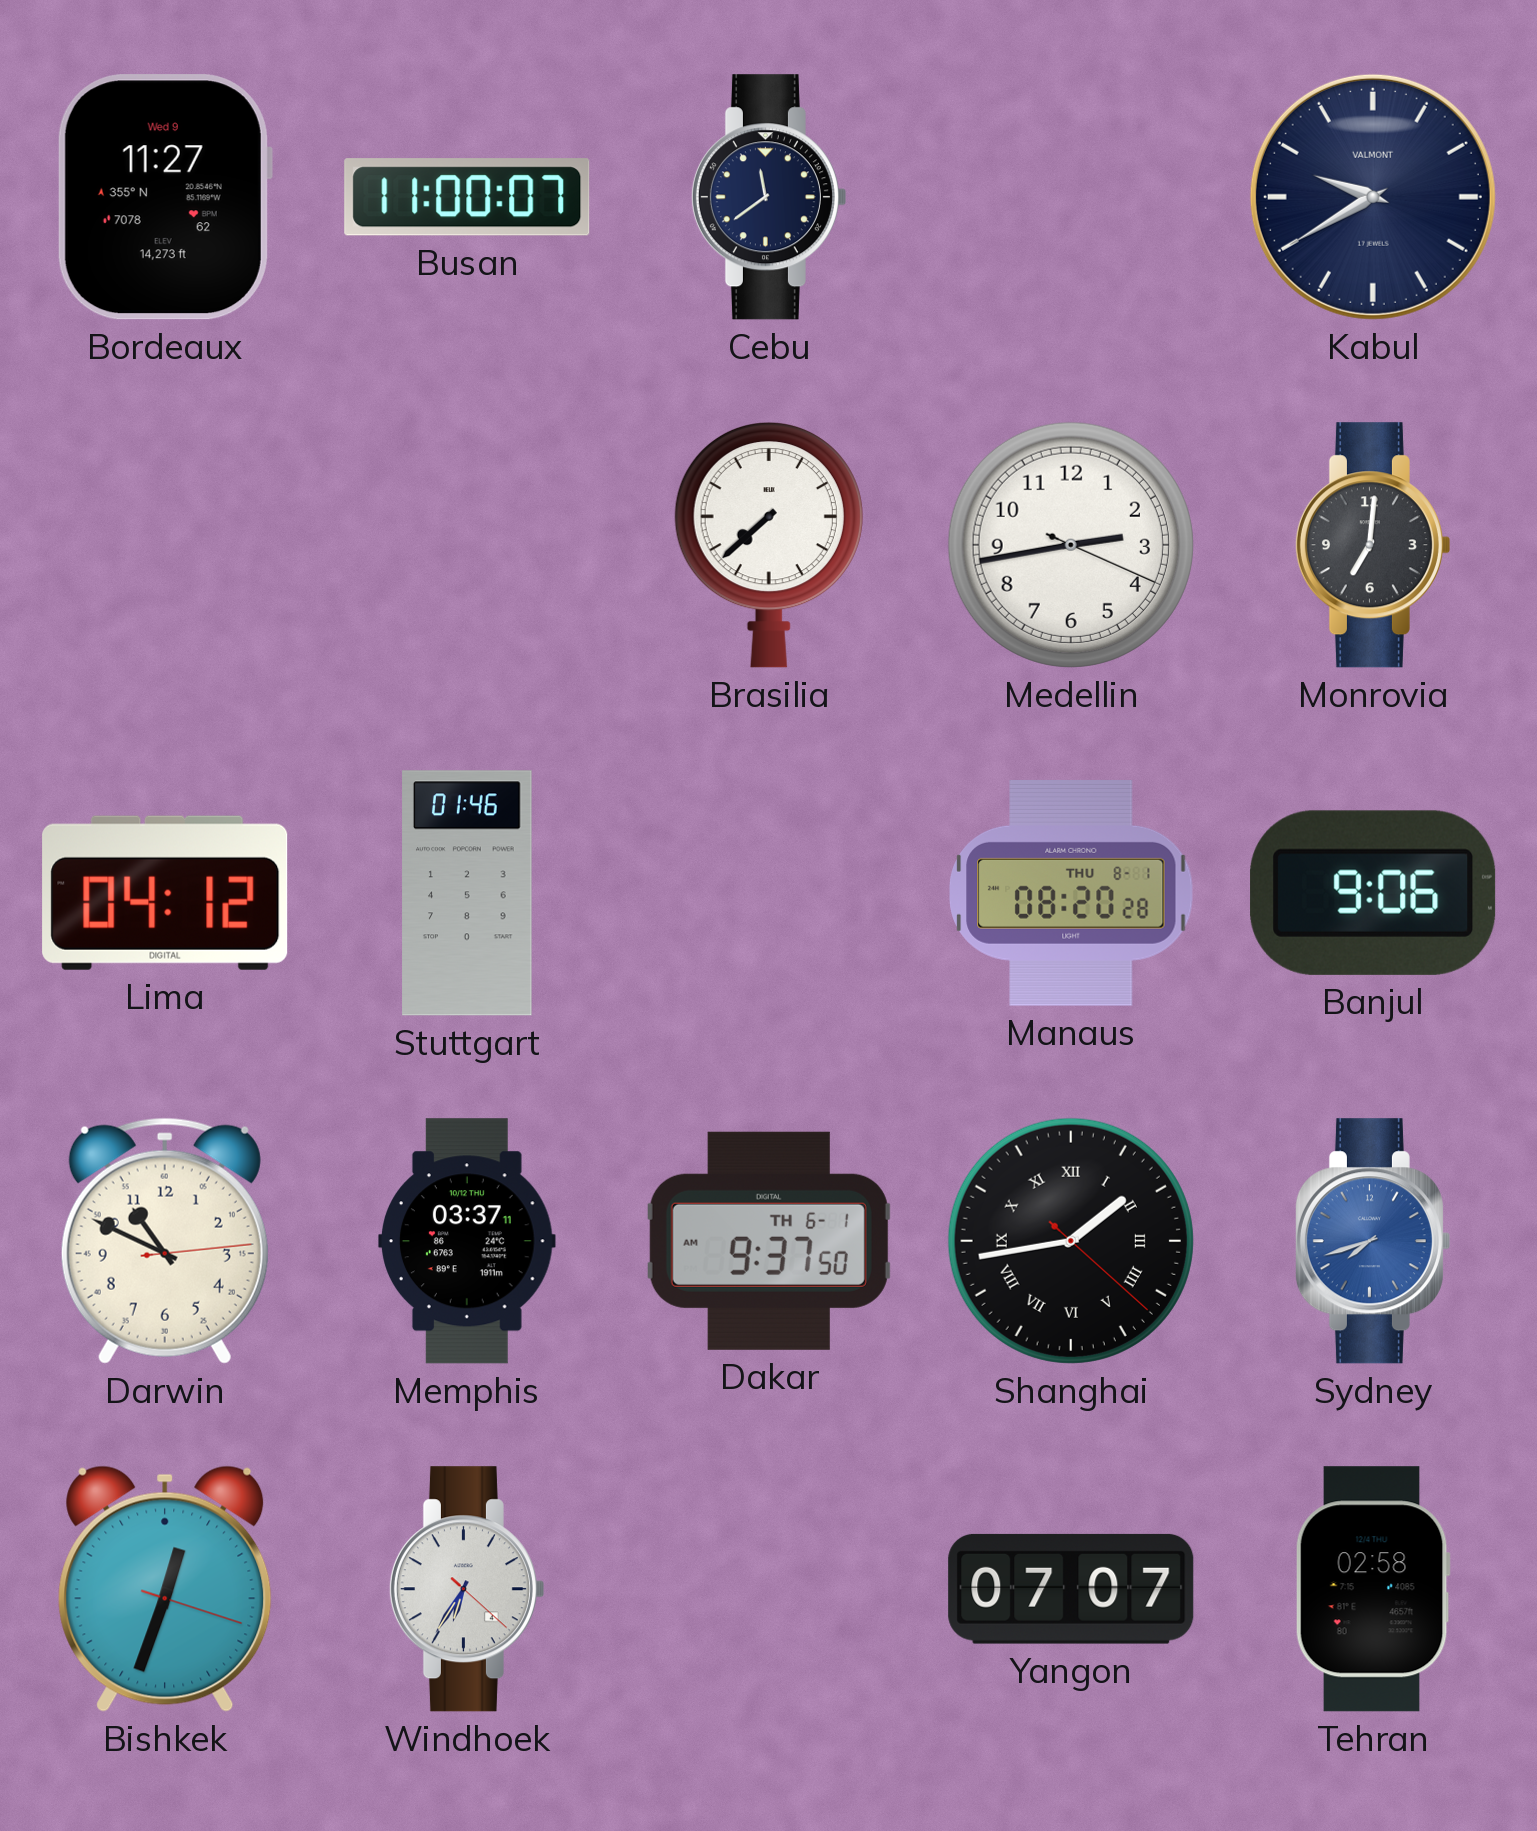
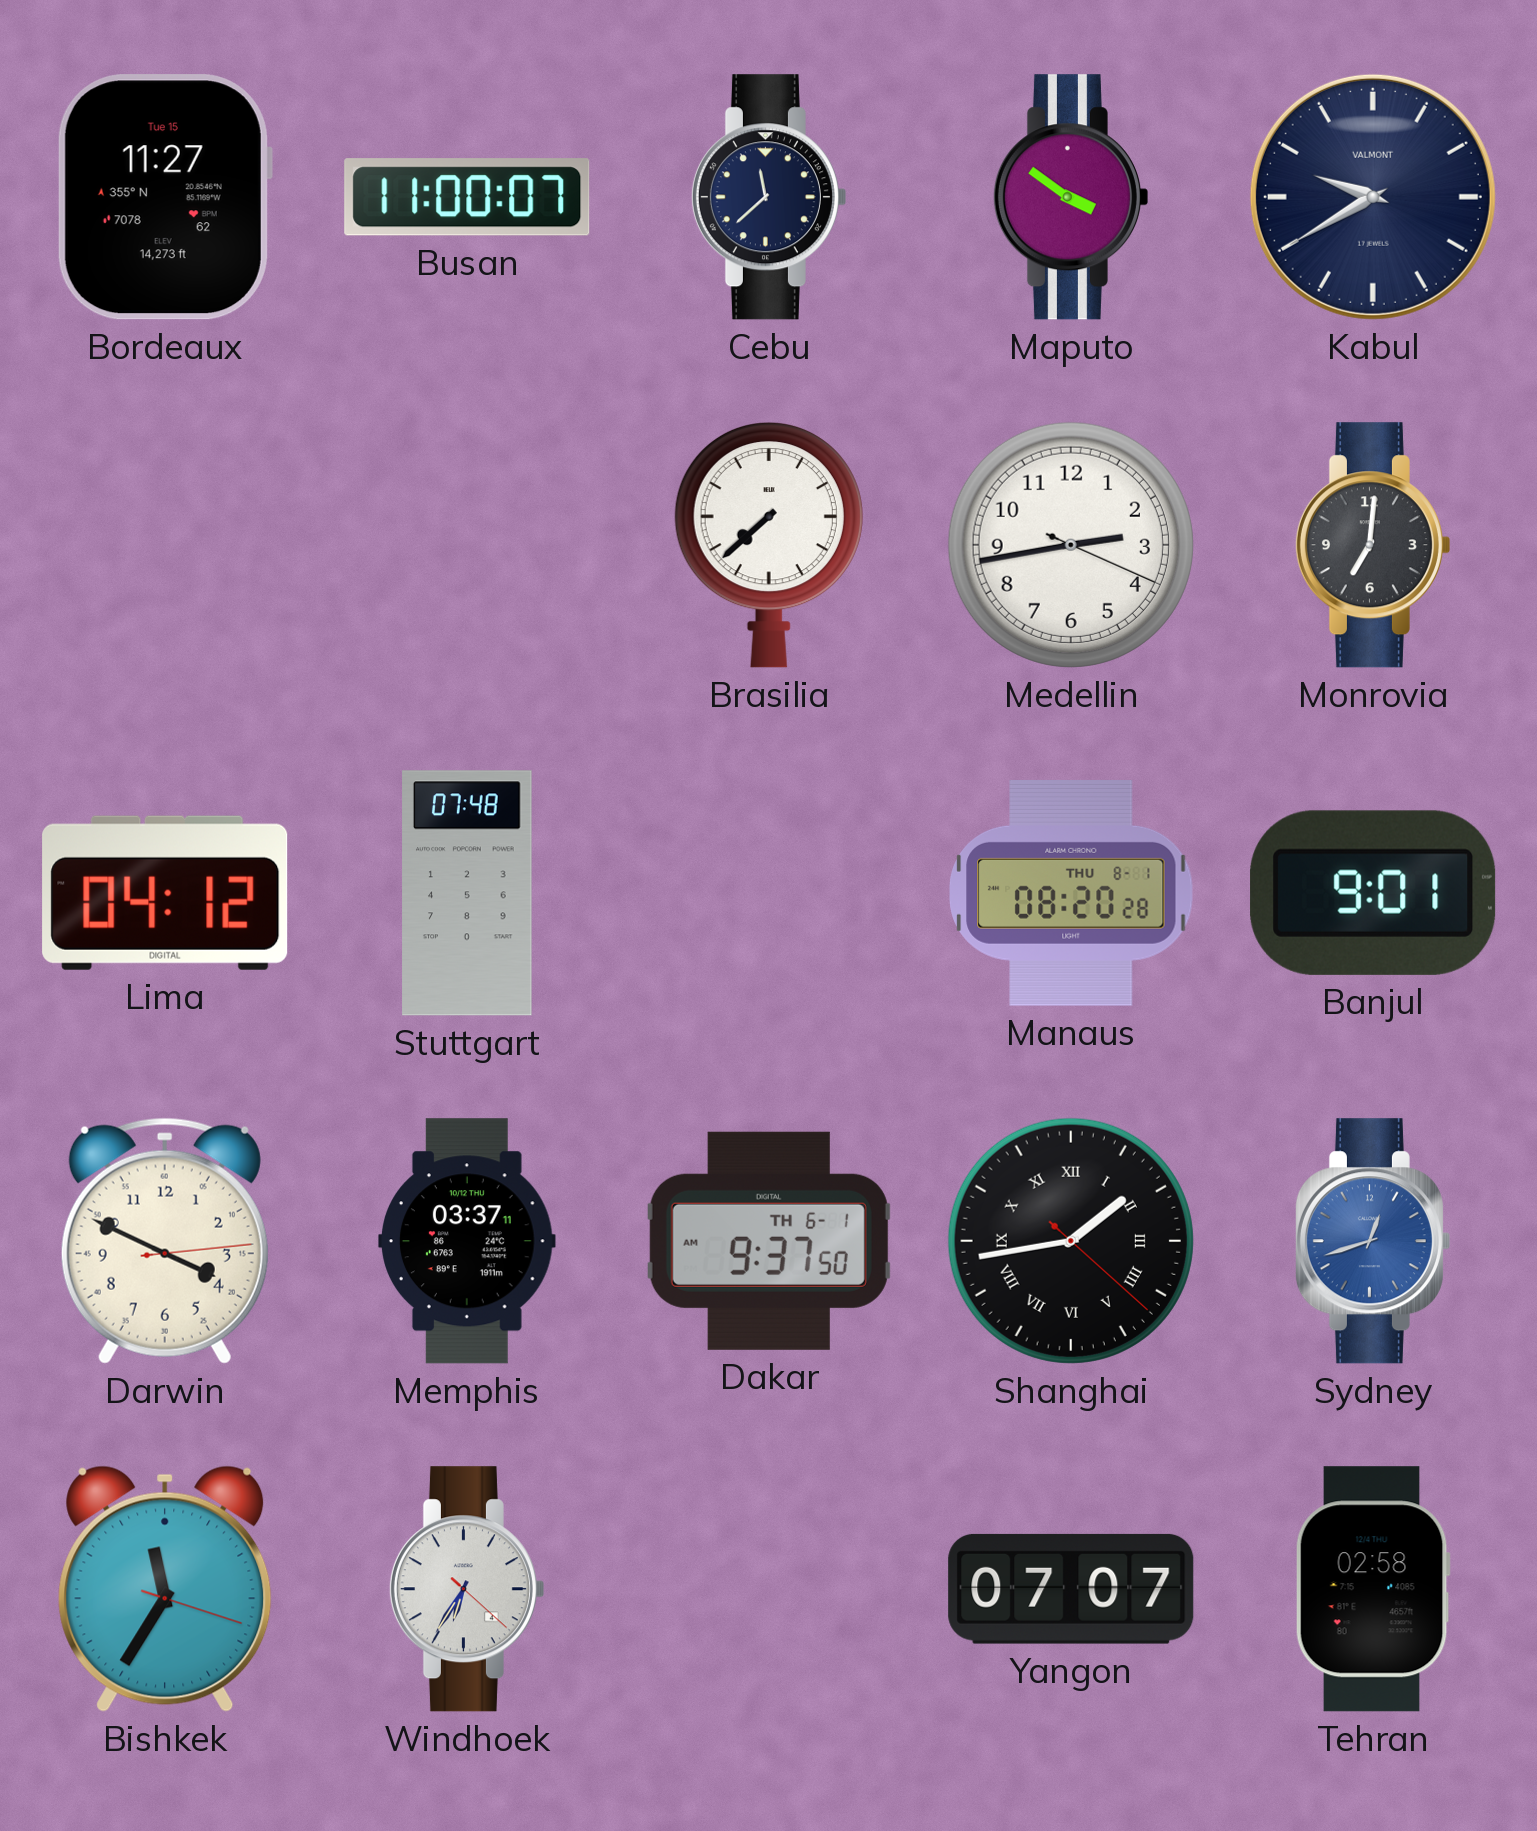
Bordeaux date: Wed 9 -> Tue 15
Cebu: 11:39 -> 11:38
Maputo: none -> 3:51
Stuttgart: 01:46 -> 07:48
Banjul: 9:06 -> 9:01
Darwin: 10:49 -> 3:49
Sydney: 7:42 -> 12:42
Bishkek: 12:33 -> 11:35
